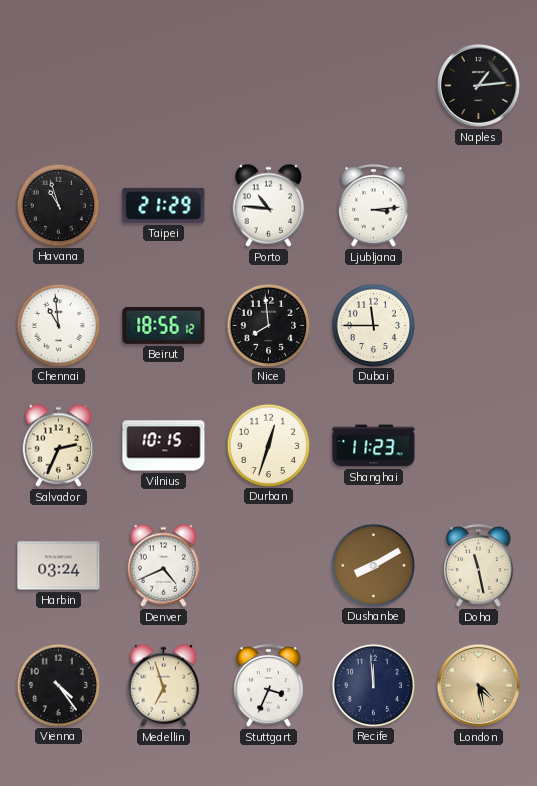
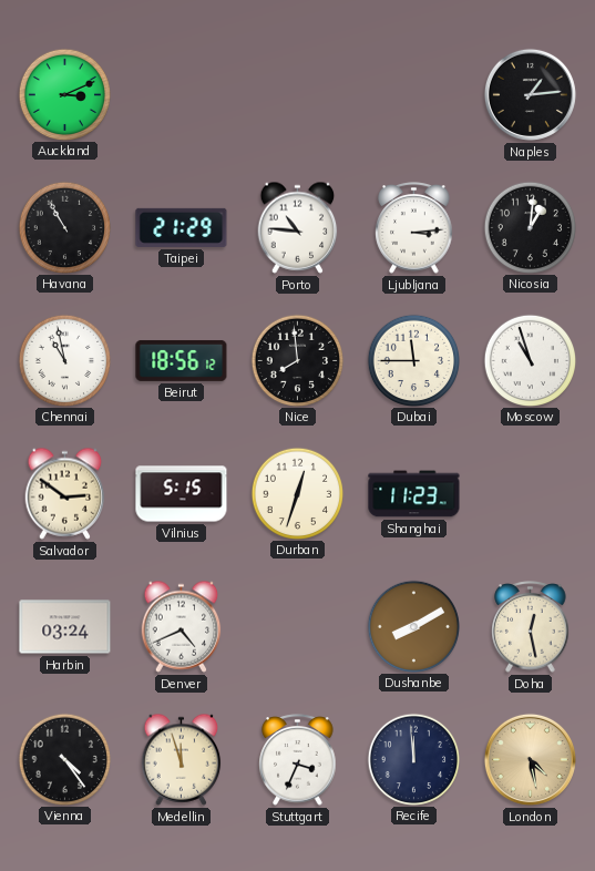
Auckland: none -> 3:11
Havana: 10:57 -> 10:55
Nicosia: none -> 1:01
Chennai: 10:59 -> 10:58
Moscow: none -> 10:57
Salvador: 2:34 -> 2:51
Vilnius: 10:15 -> 5:15
Doha: 11:28 -> 12:28
Medellin: 6:57 -> 11:57
